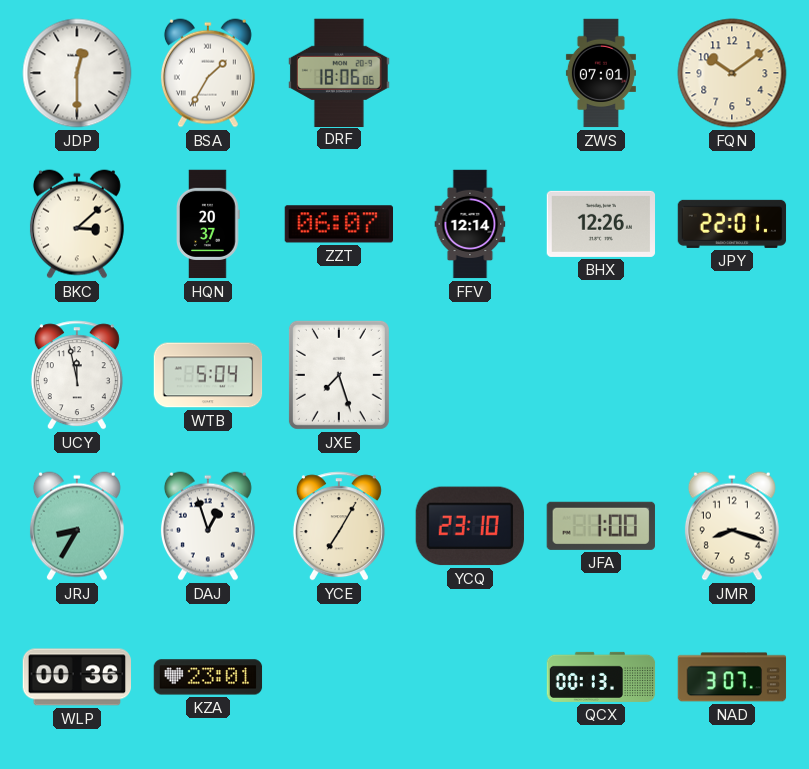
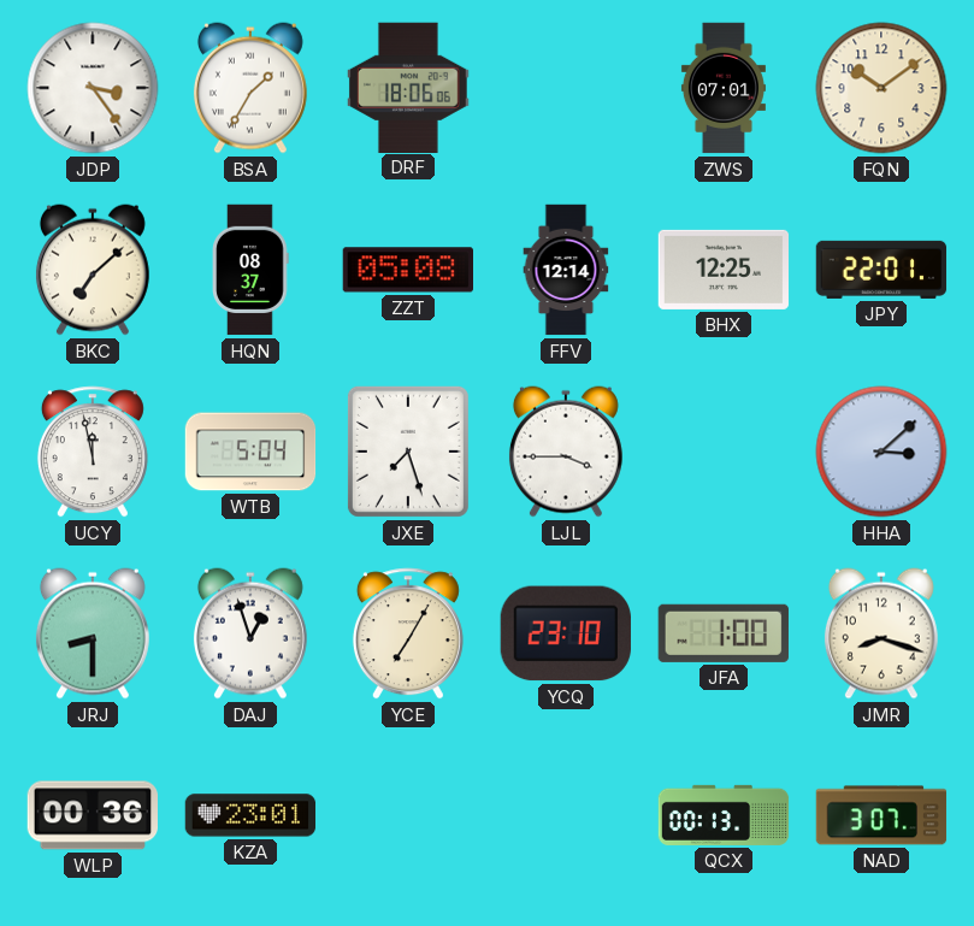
JDP: 12:30 -> 3:24
BKC: 3:08 -> 7:08
HQN: 20:37 -> 08:37
ZZT: 06:07 -> 05:08
BHX: 12:26 -> 12:25
LJL: none -> 3:45
HHA: none -> 3:08
JRJ: 8:35 -> 8:30
